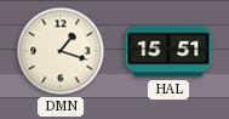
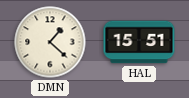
DMN: 1:18 -> 1:22
